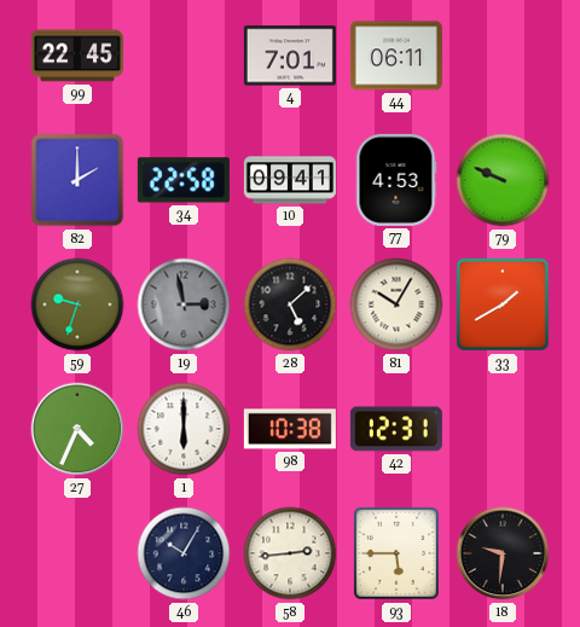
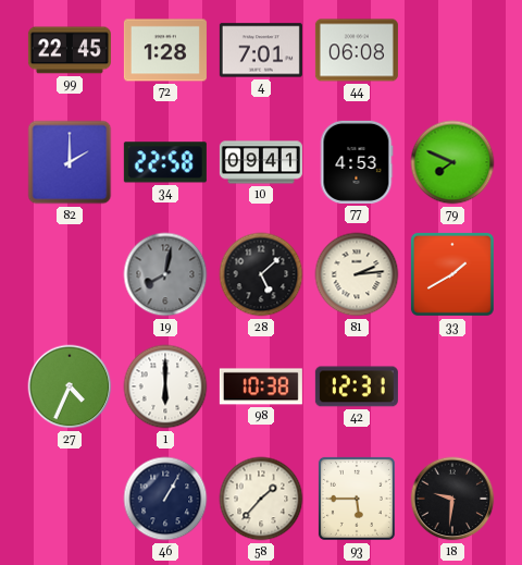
72: none -> 1:28
44: 06:11 -> 06:08
79: 9:49 -> 7:49
59: 9:33 -> none
19: 2:58 -> 8:02
81: 10:05 -> 2:14
46: 10:05 -> 1:05
58: 2:44 -> 1:37
